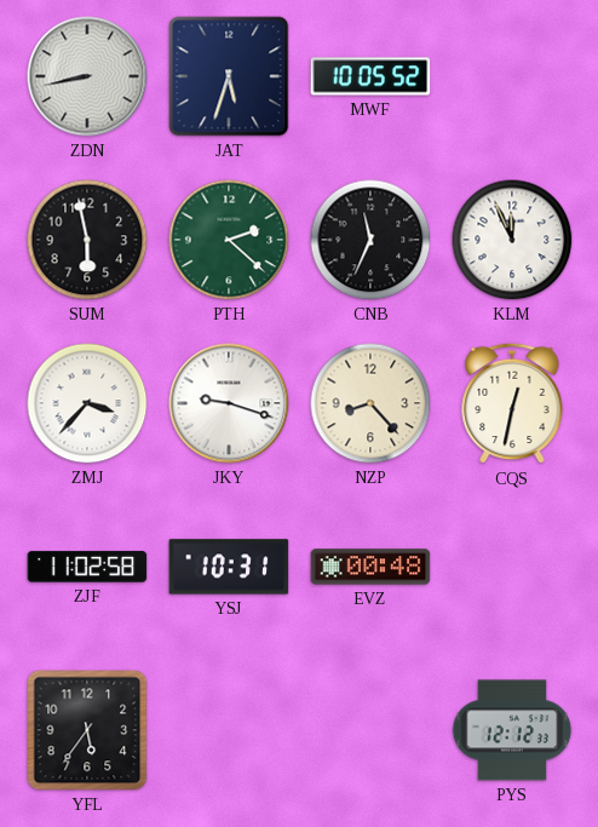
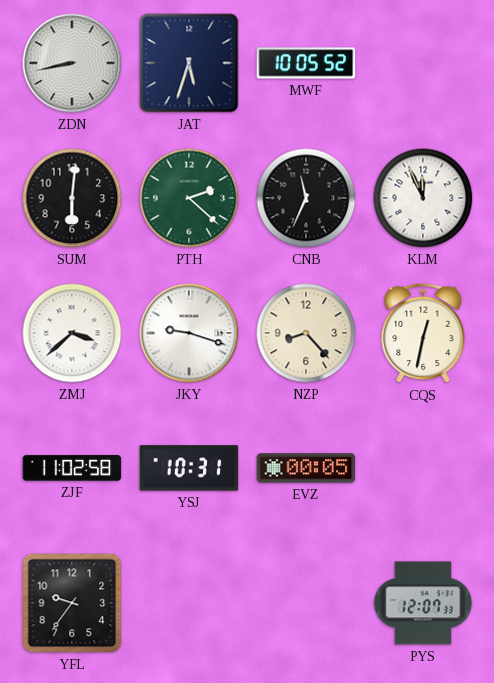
SUM: 5:58 -> 6:01
ZMJ: 3:37 -> 3:38
EVZ: 00:48 -> 00:05
YFL: 5:36 -> 9:36
PYS: 12:12 -> 12:07
